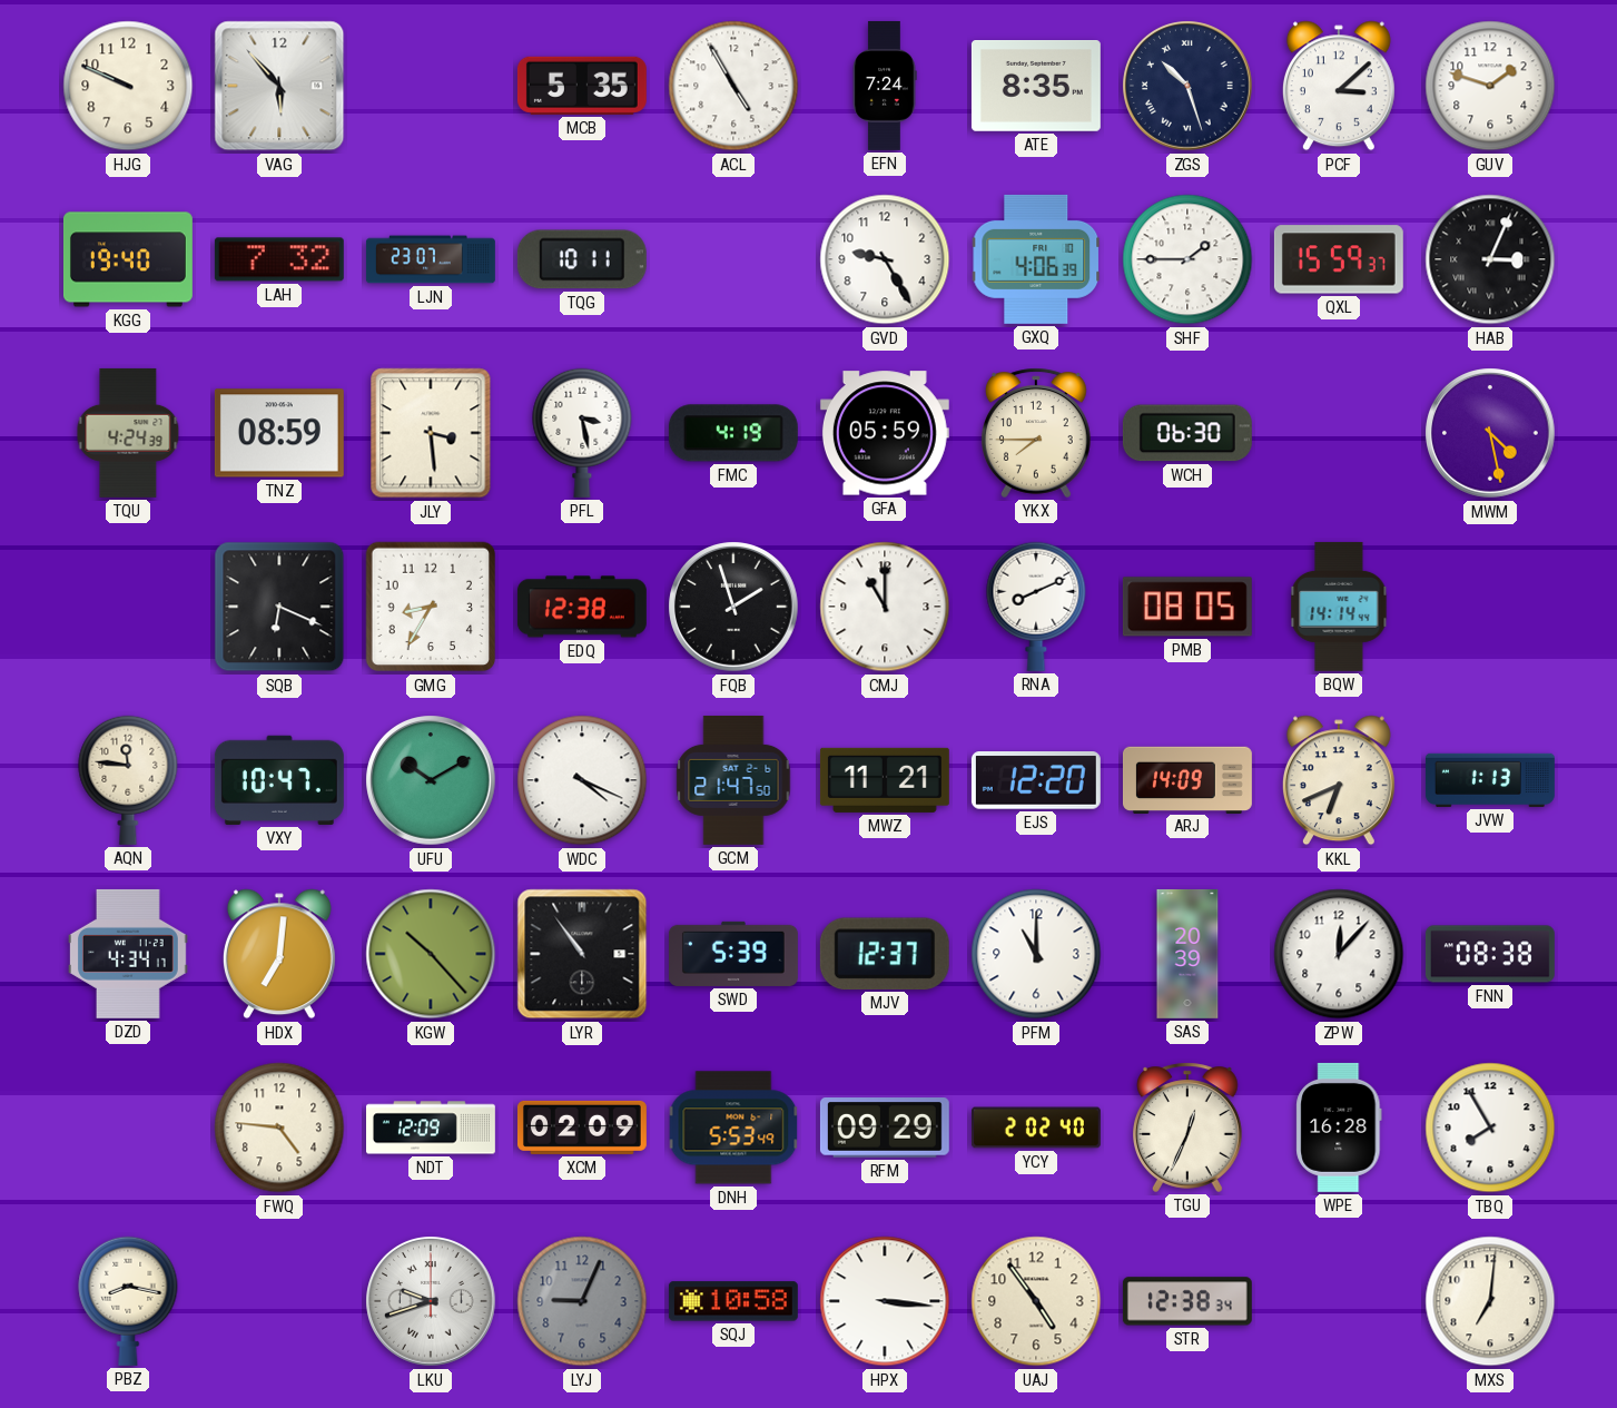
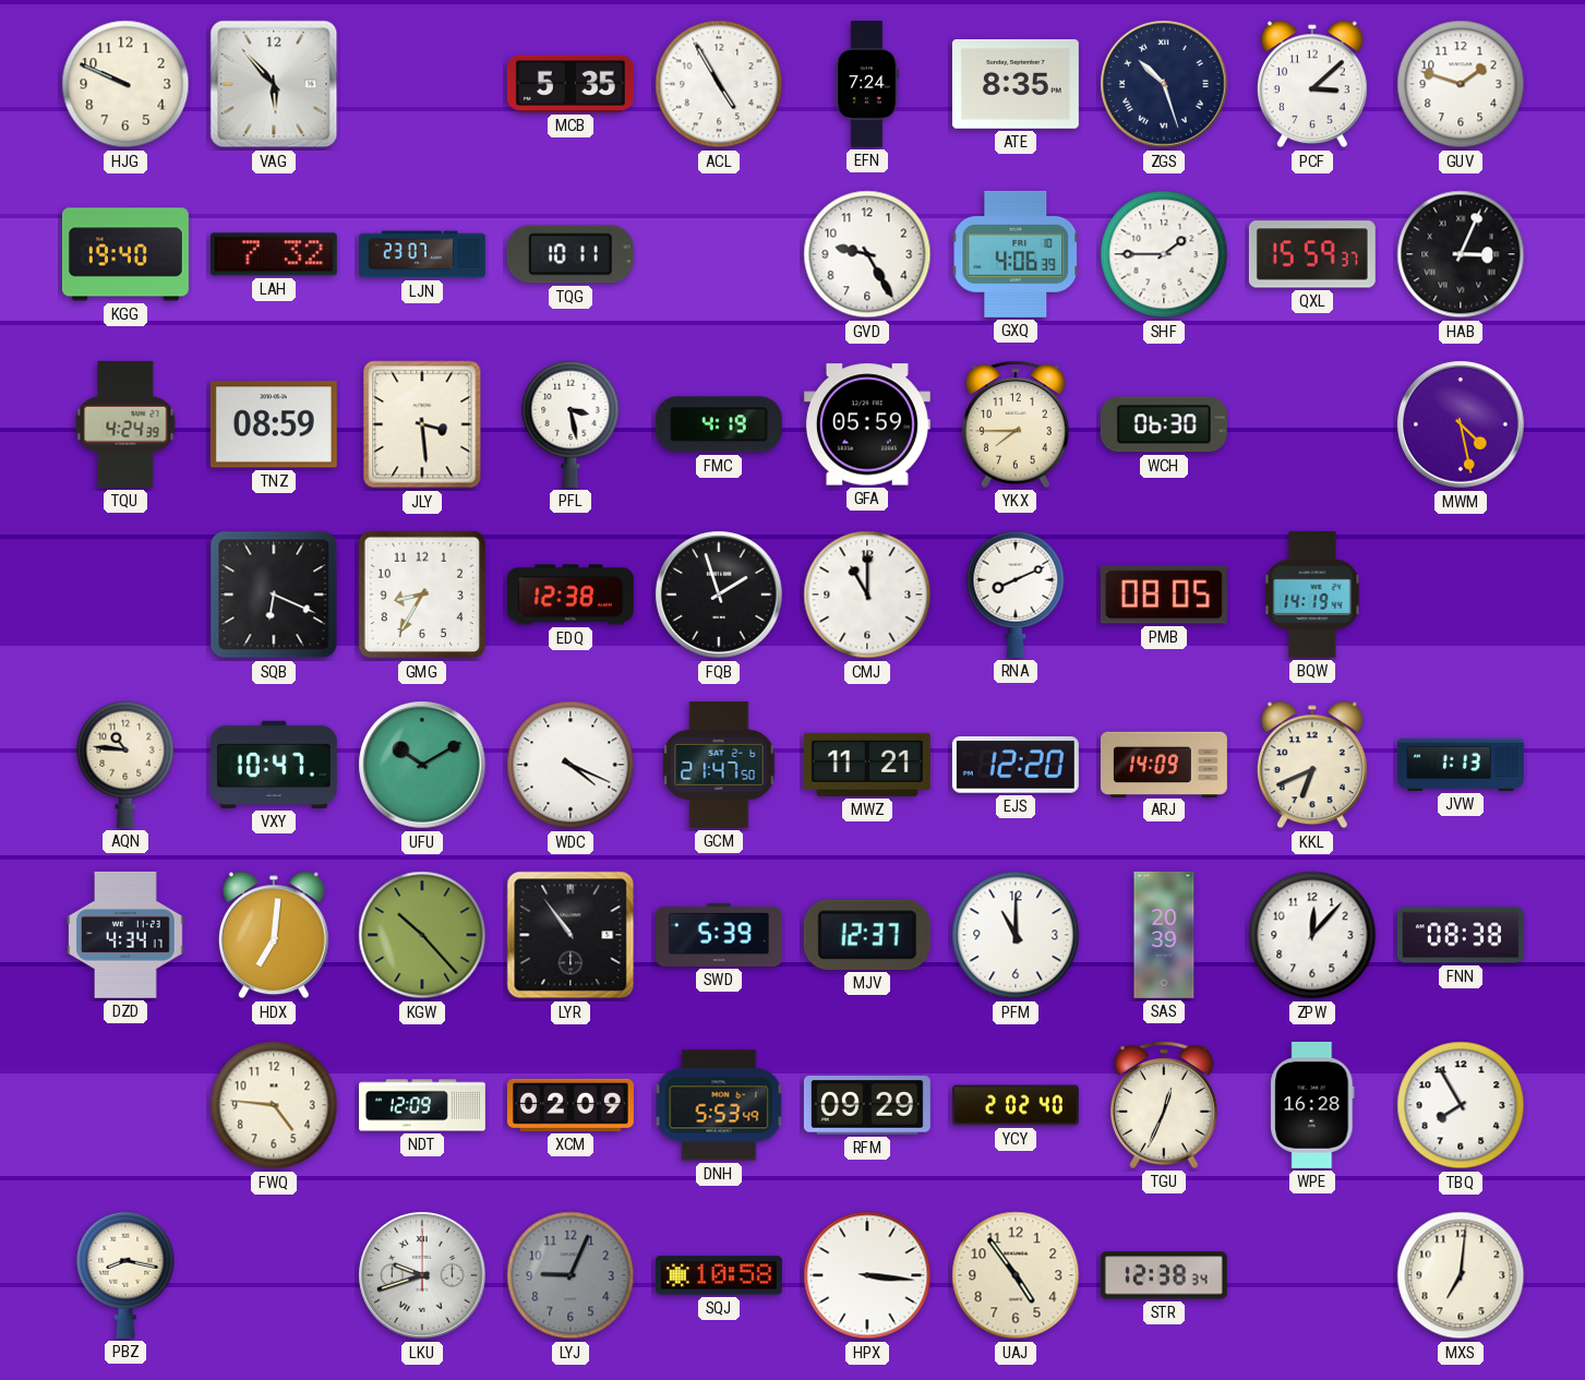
BQW: 14:14 -> 14:19
AQN: 11:46 -> 10:46
